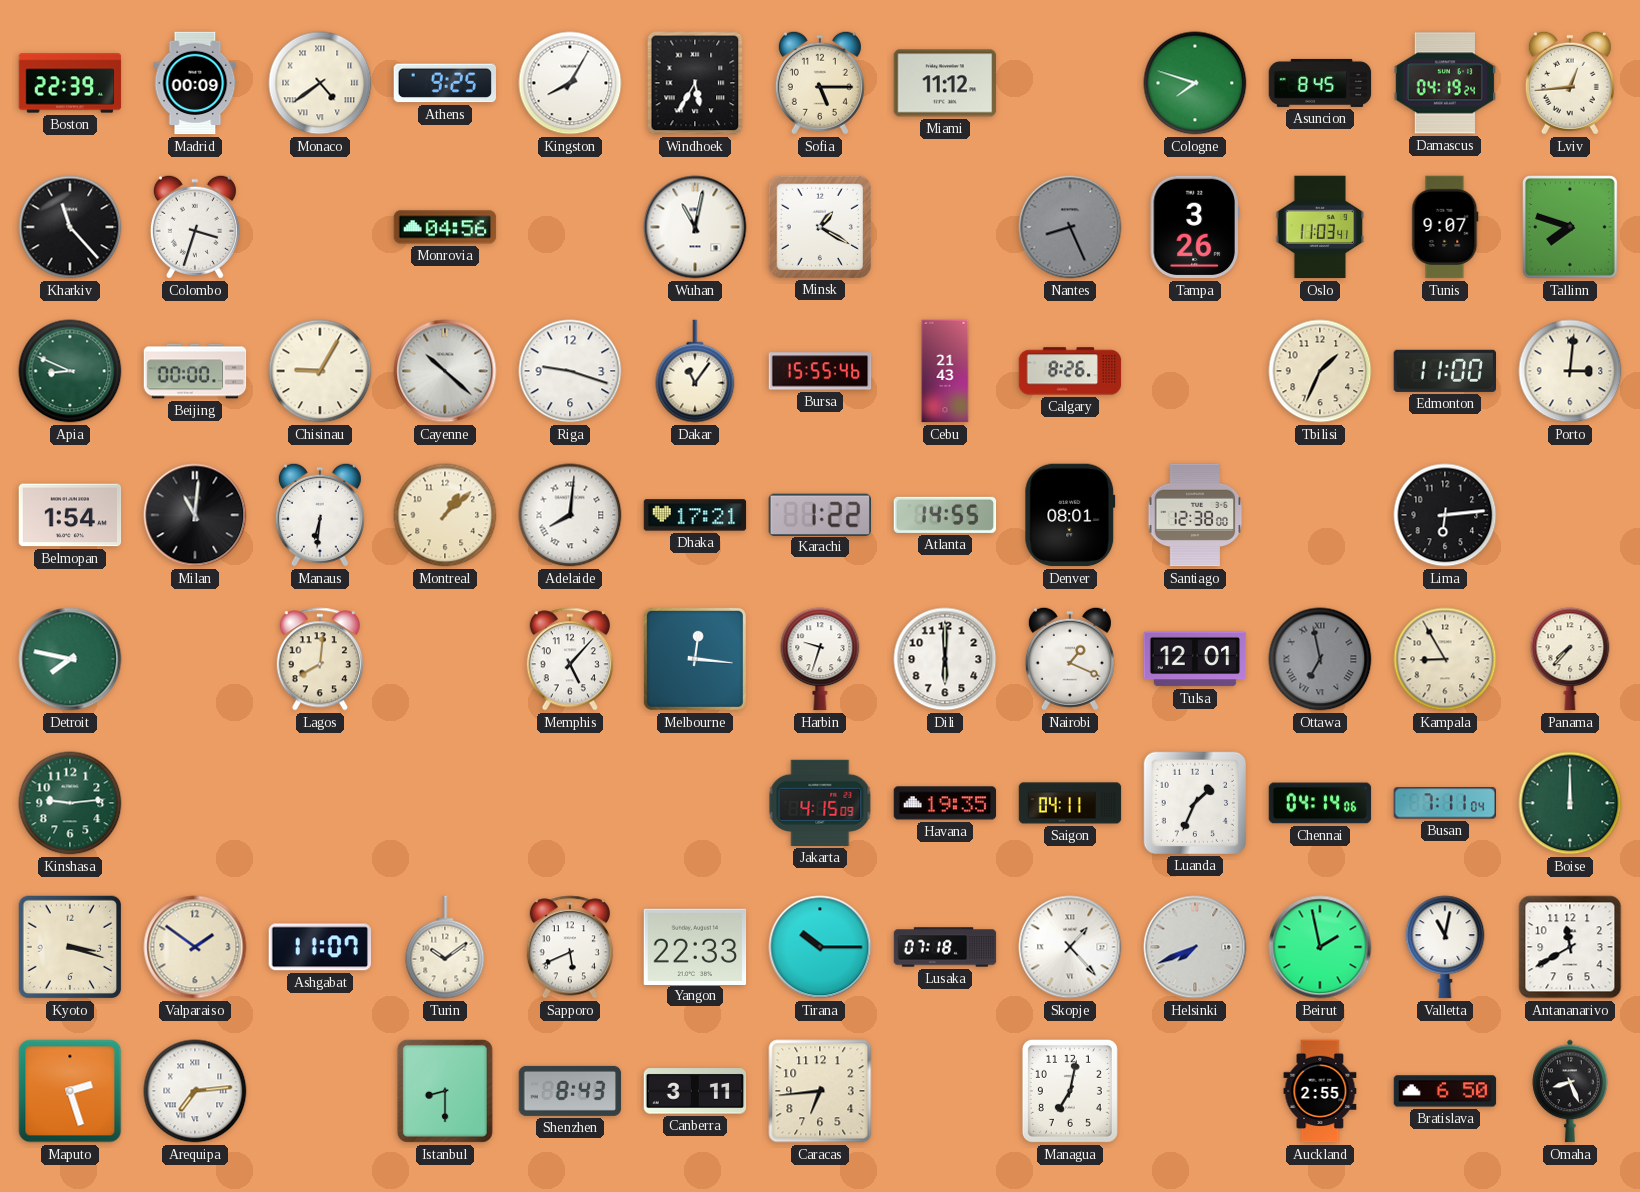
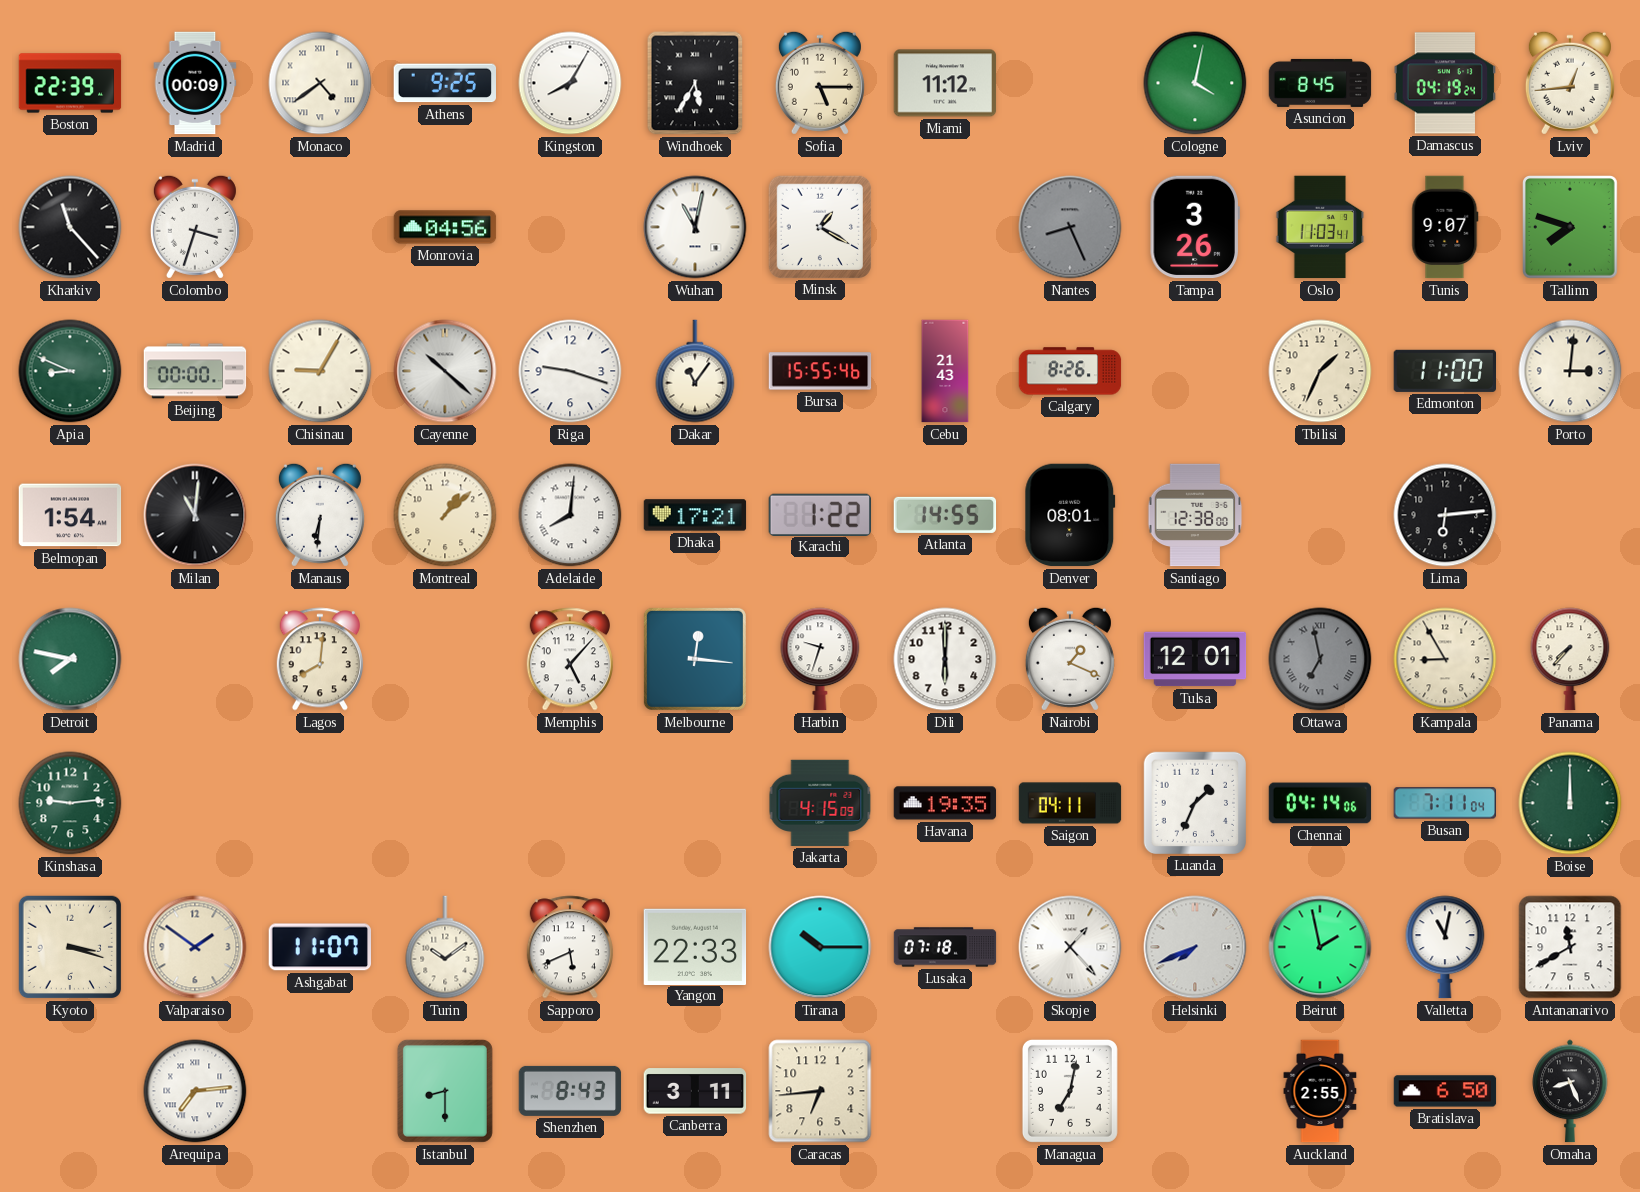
Cologne: 7:48 -> 4:02
Maputo: 2:27 -> none
